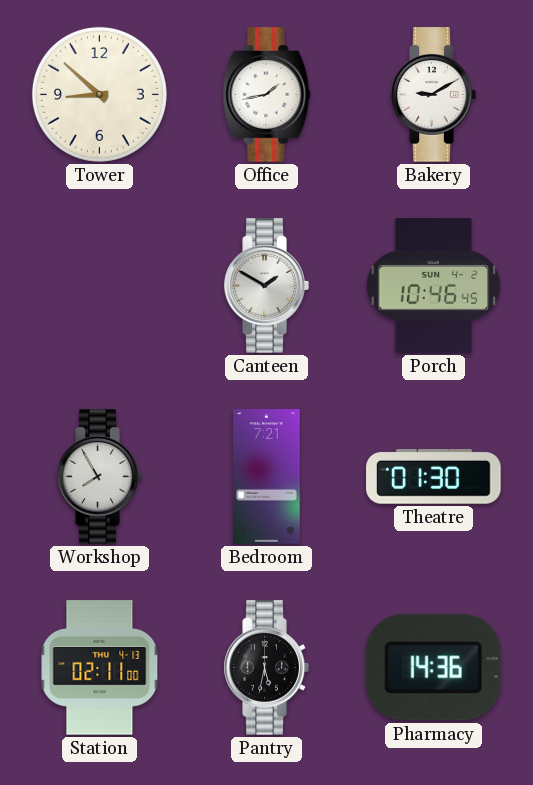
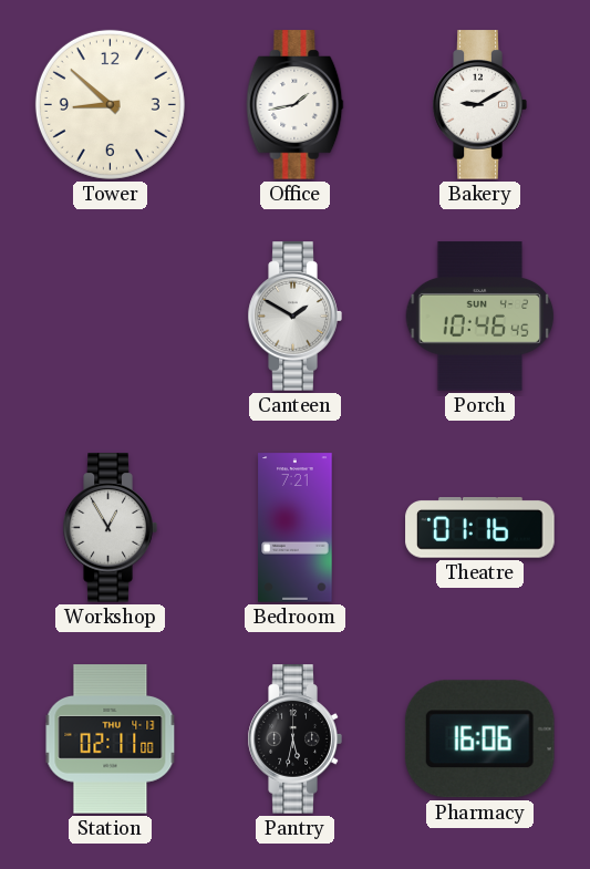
Workshop: 7:55 -> 12:55
Theatre: 01:30 -> 01:16
Pharmacy: 14:36 -> 16:06
